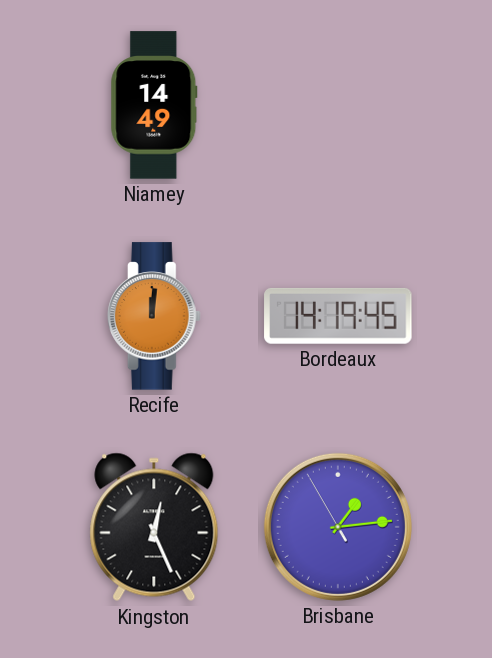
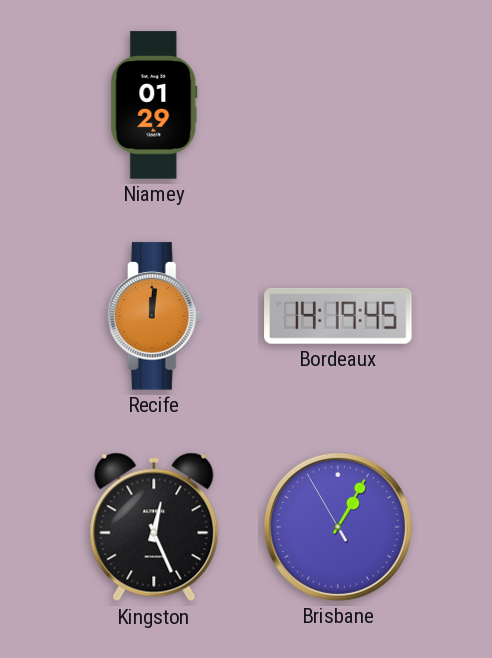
Niamey: 14:49 -> 01:29
Brisbane: 1:13 -> 1:04
